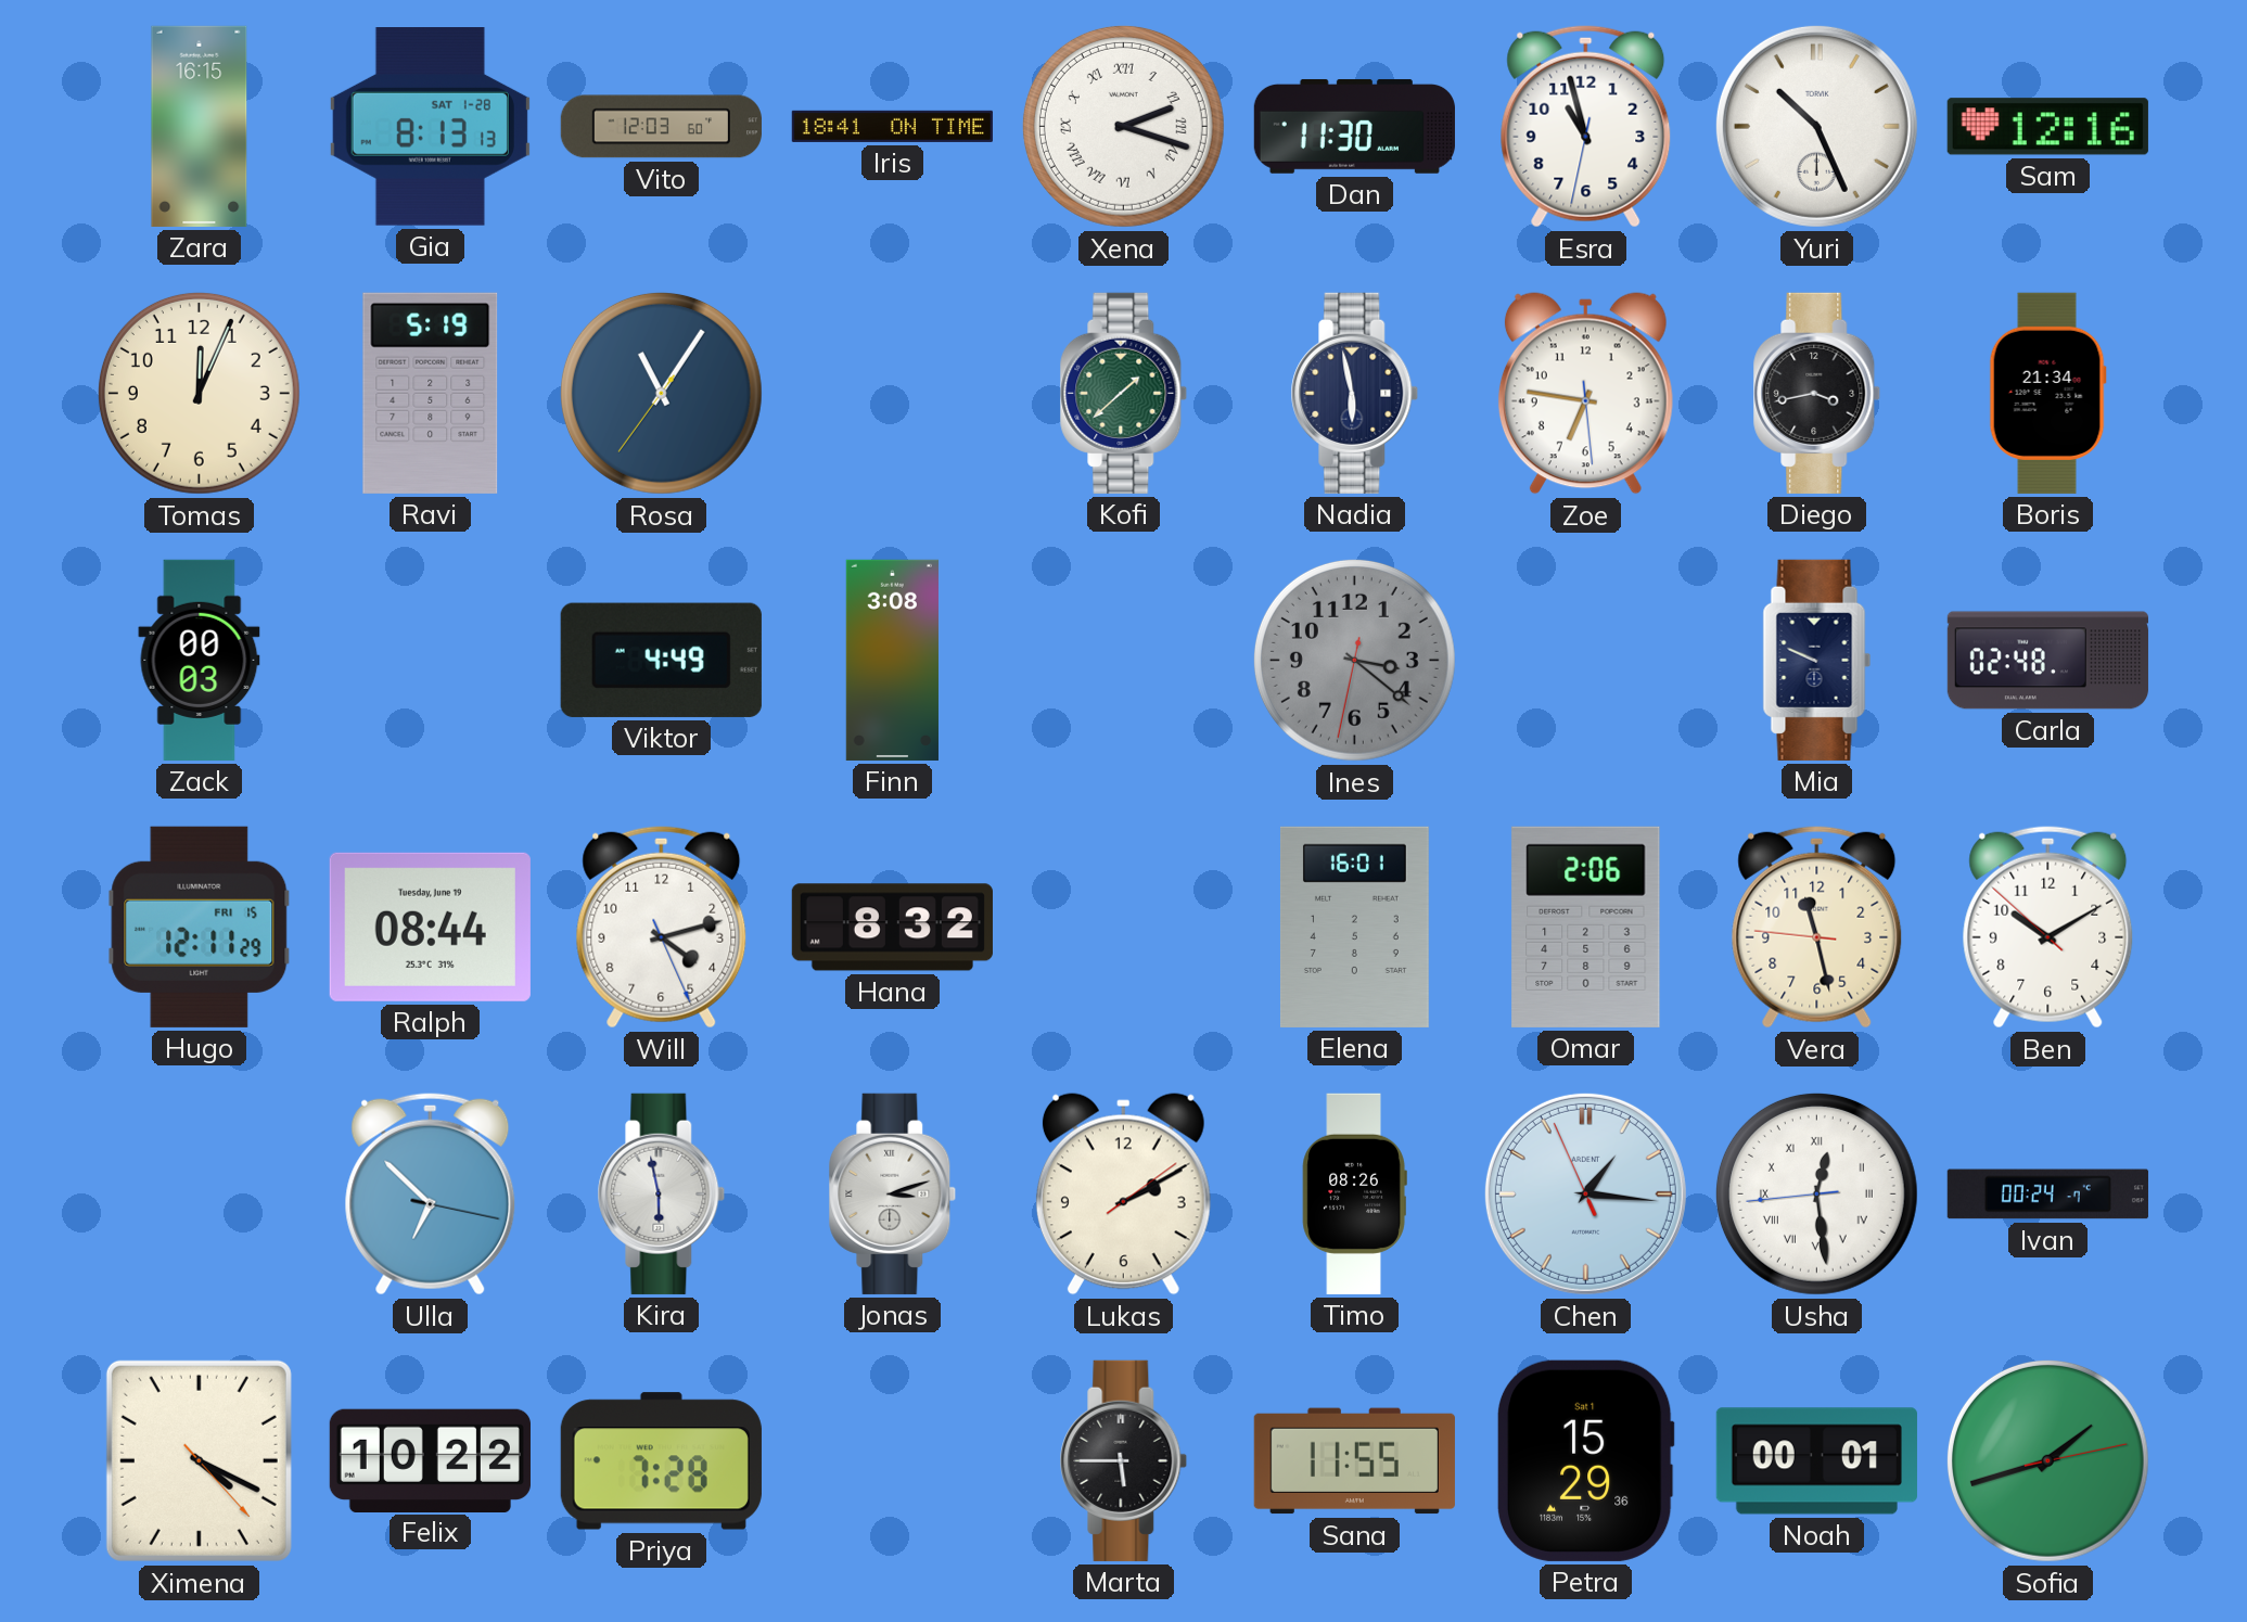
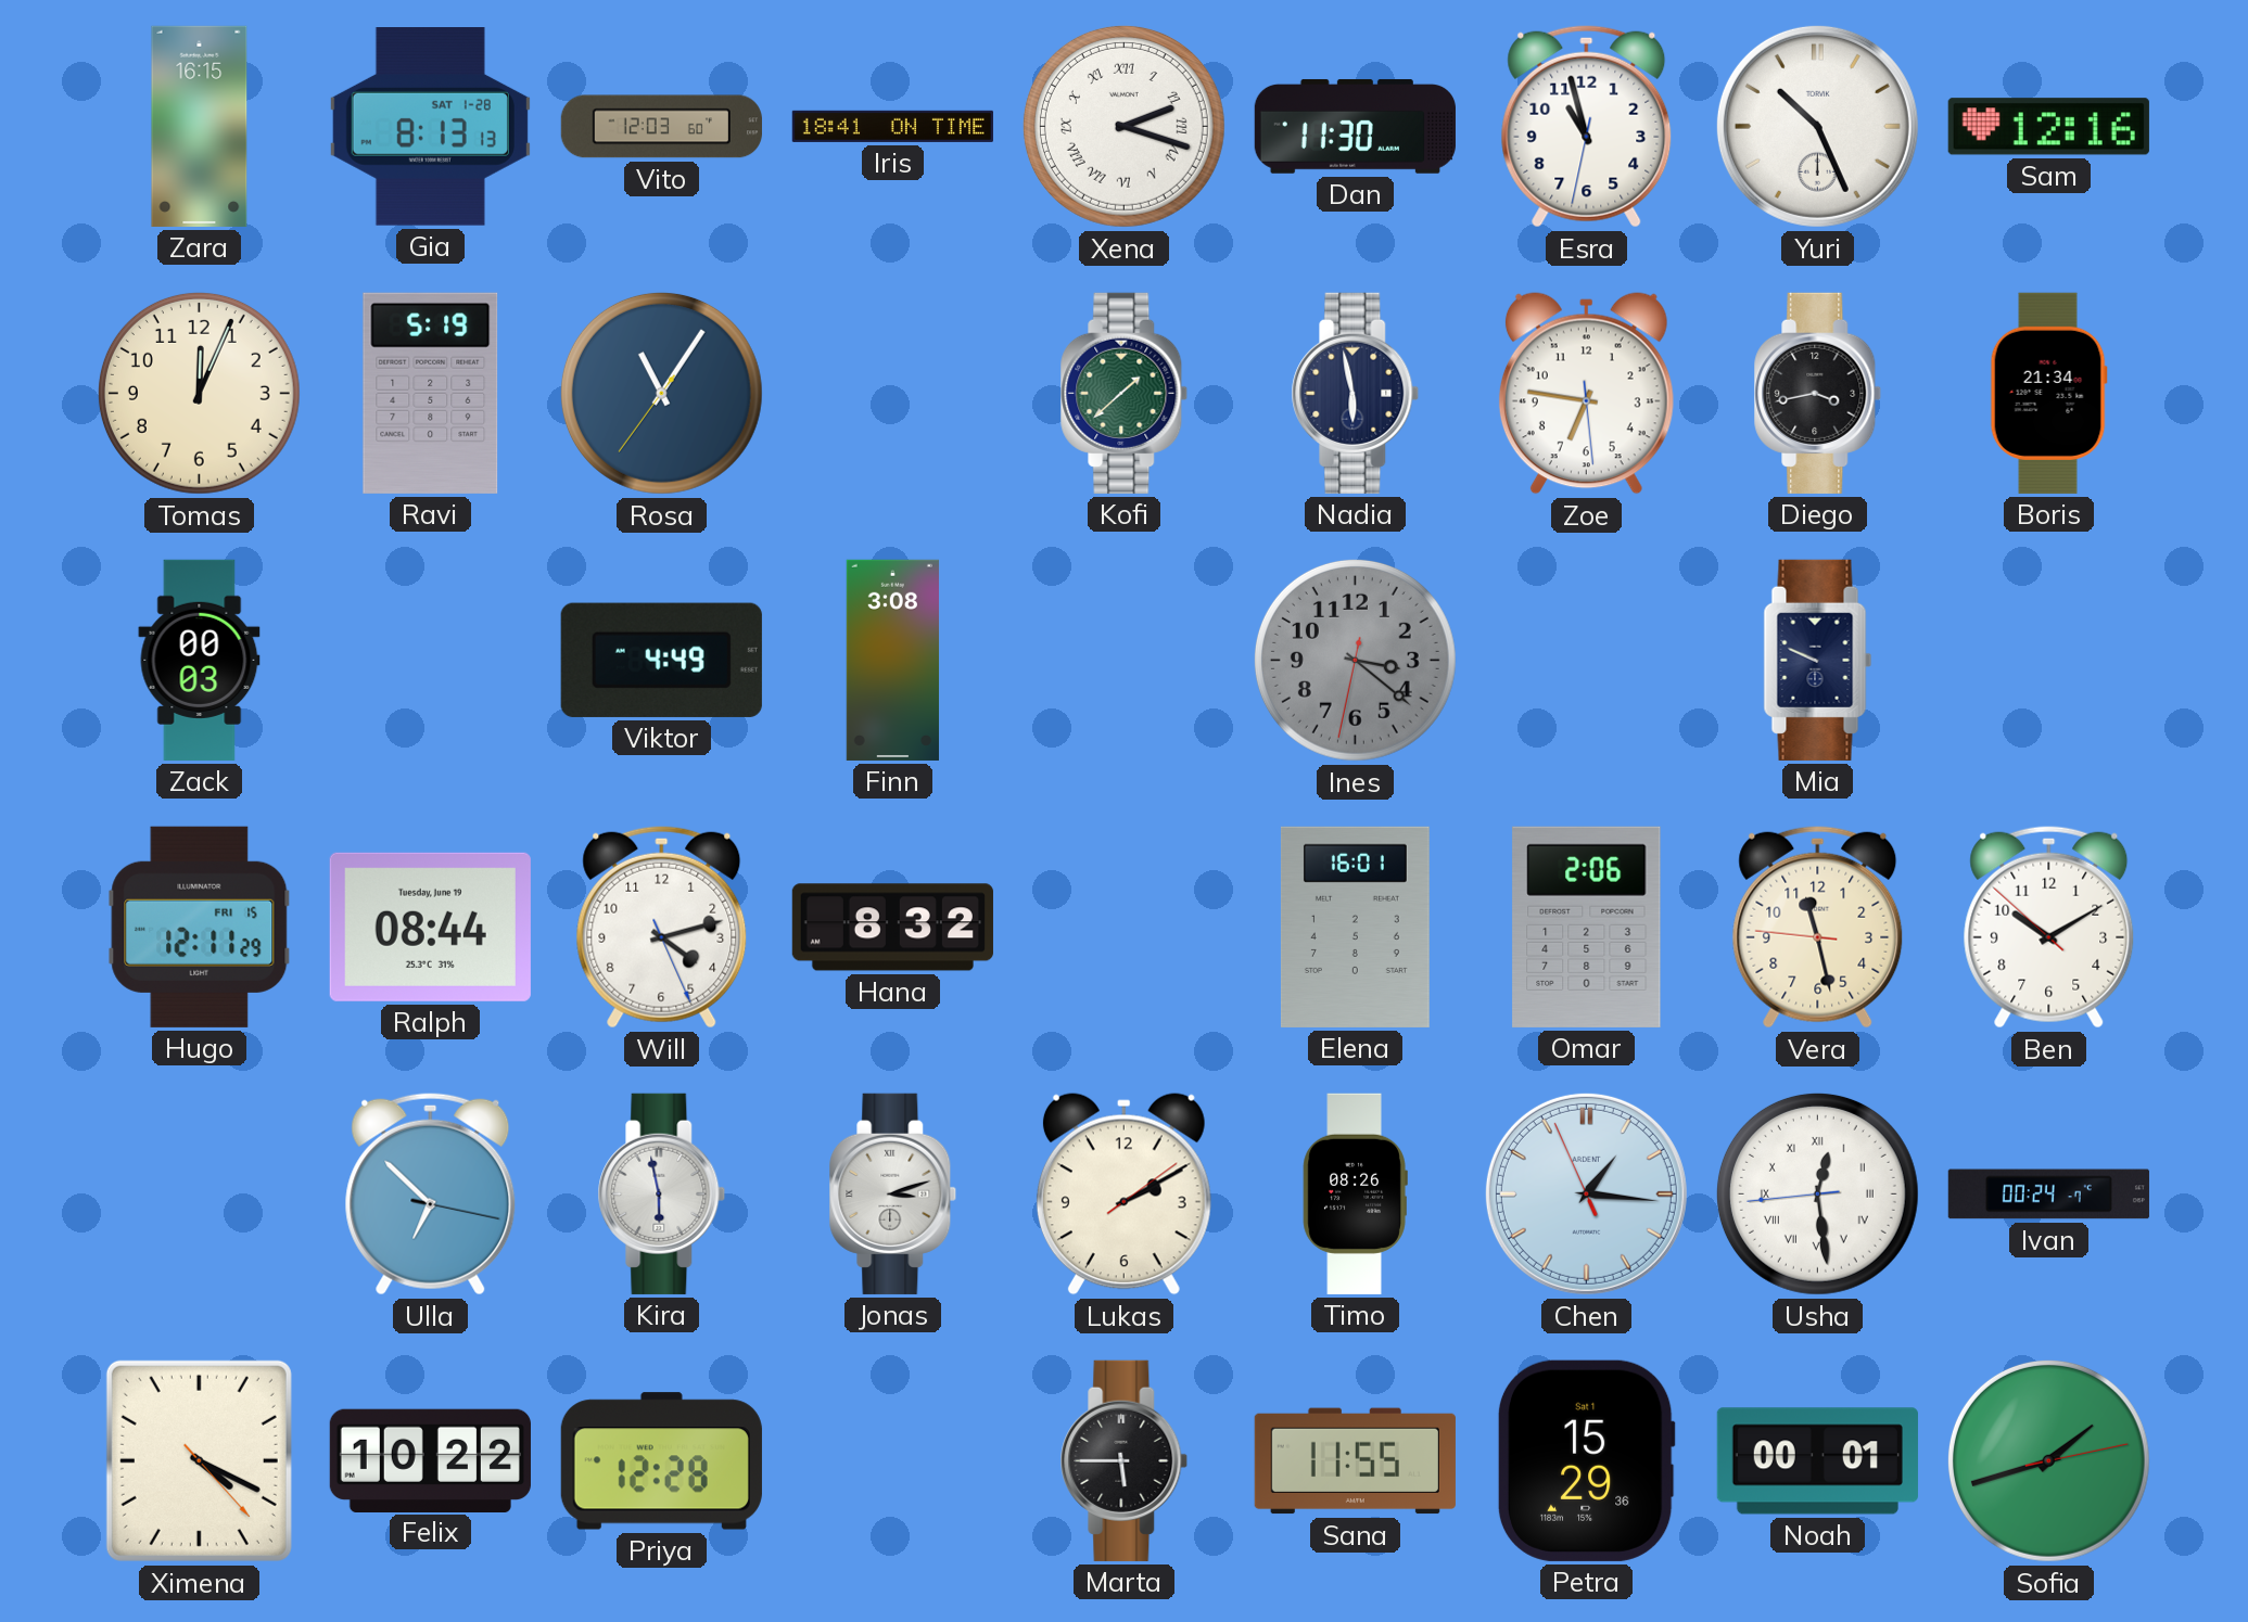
Carla: 02:48 -> none
Priya: 7:28 -> 12:28
